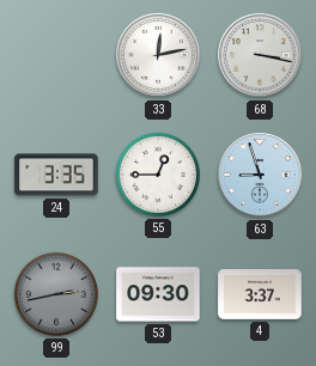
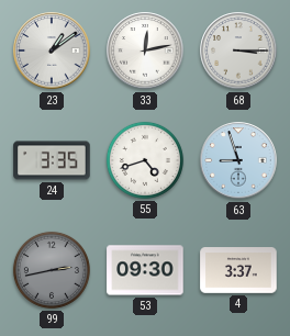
23: none -> 1:09
68: 3:17 -> 3:15
55: 12:45 -> 4:42
